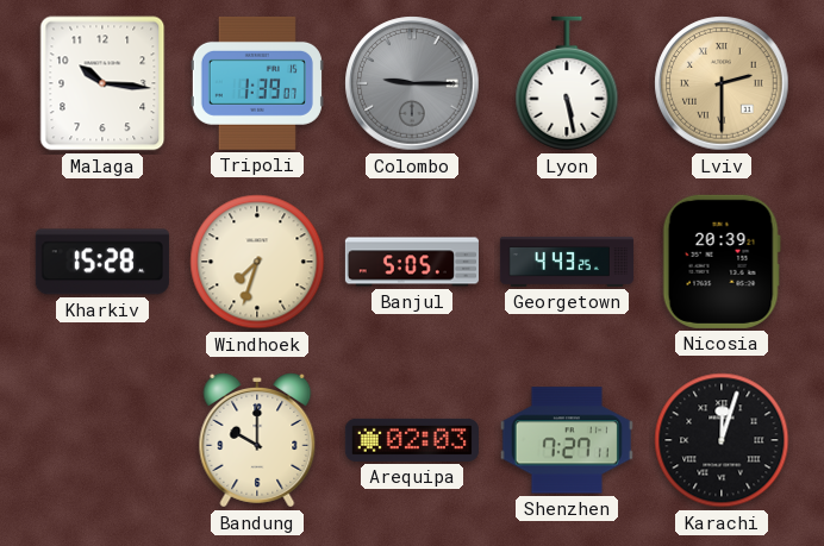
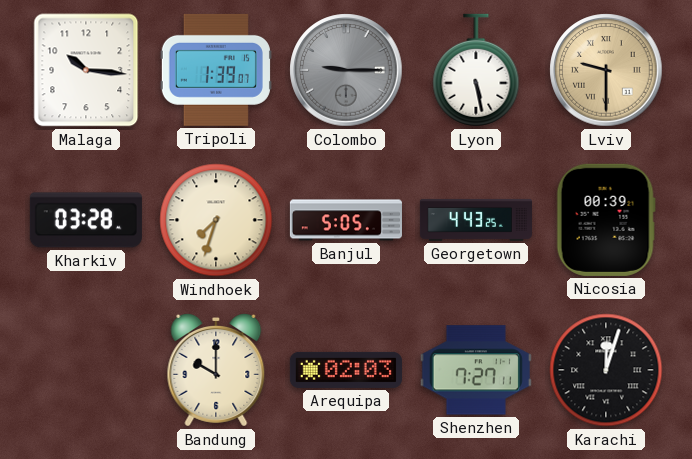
Lviv: 2:30 -> 9:30
Kharkiv: 15:28 -> 03:28
Nicosia: 20:39 -> 00:39
